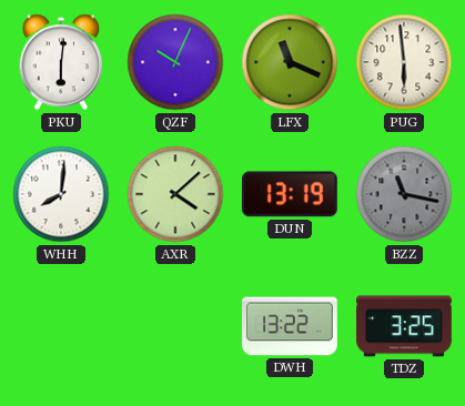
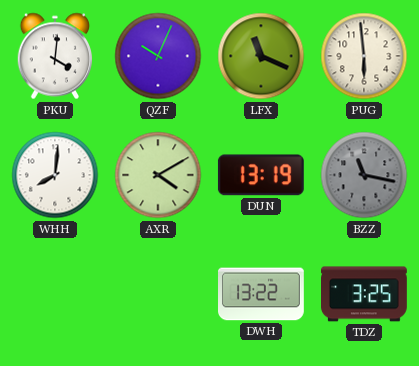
PKU: 6:01 -> 4:01
AXR: 4:08 -> 4:10
